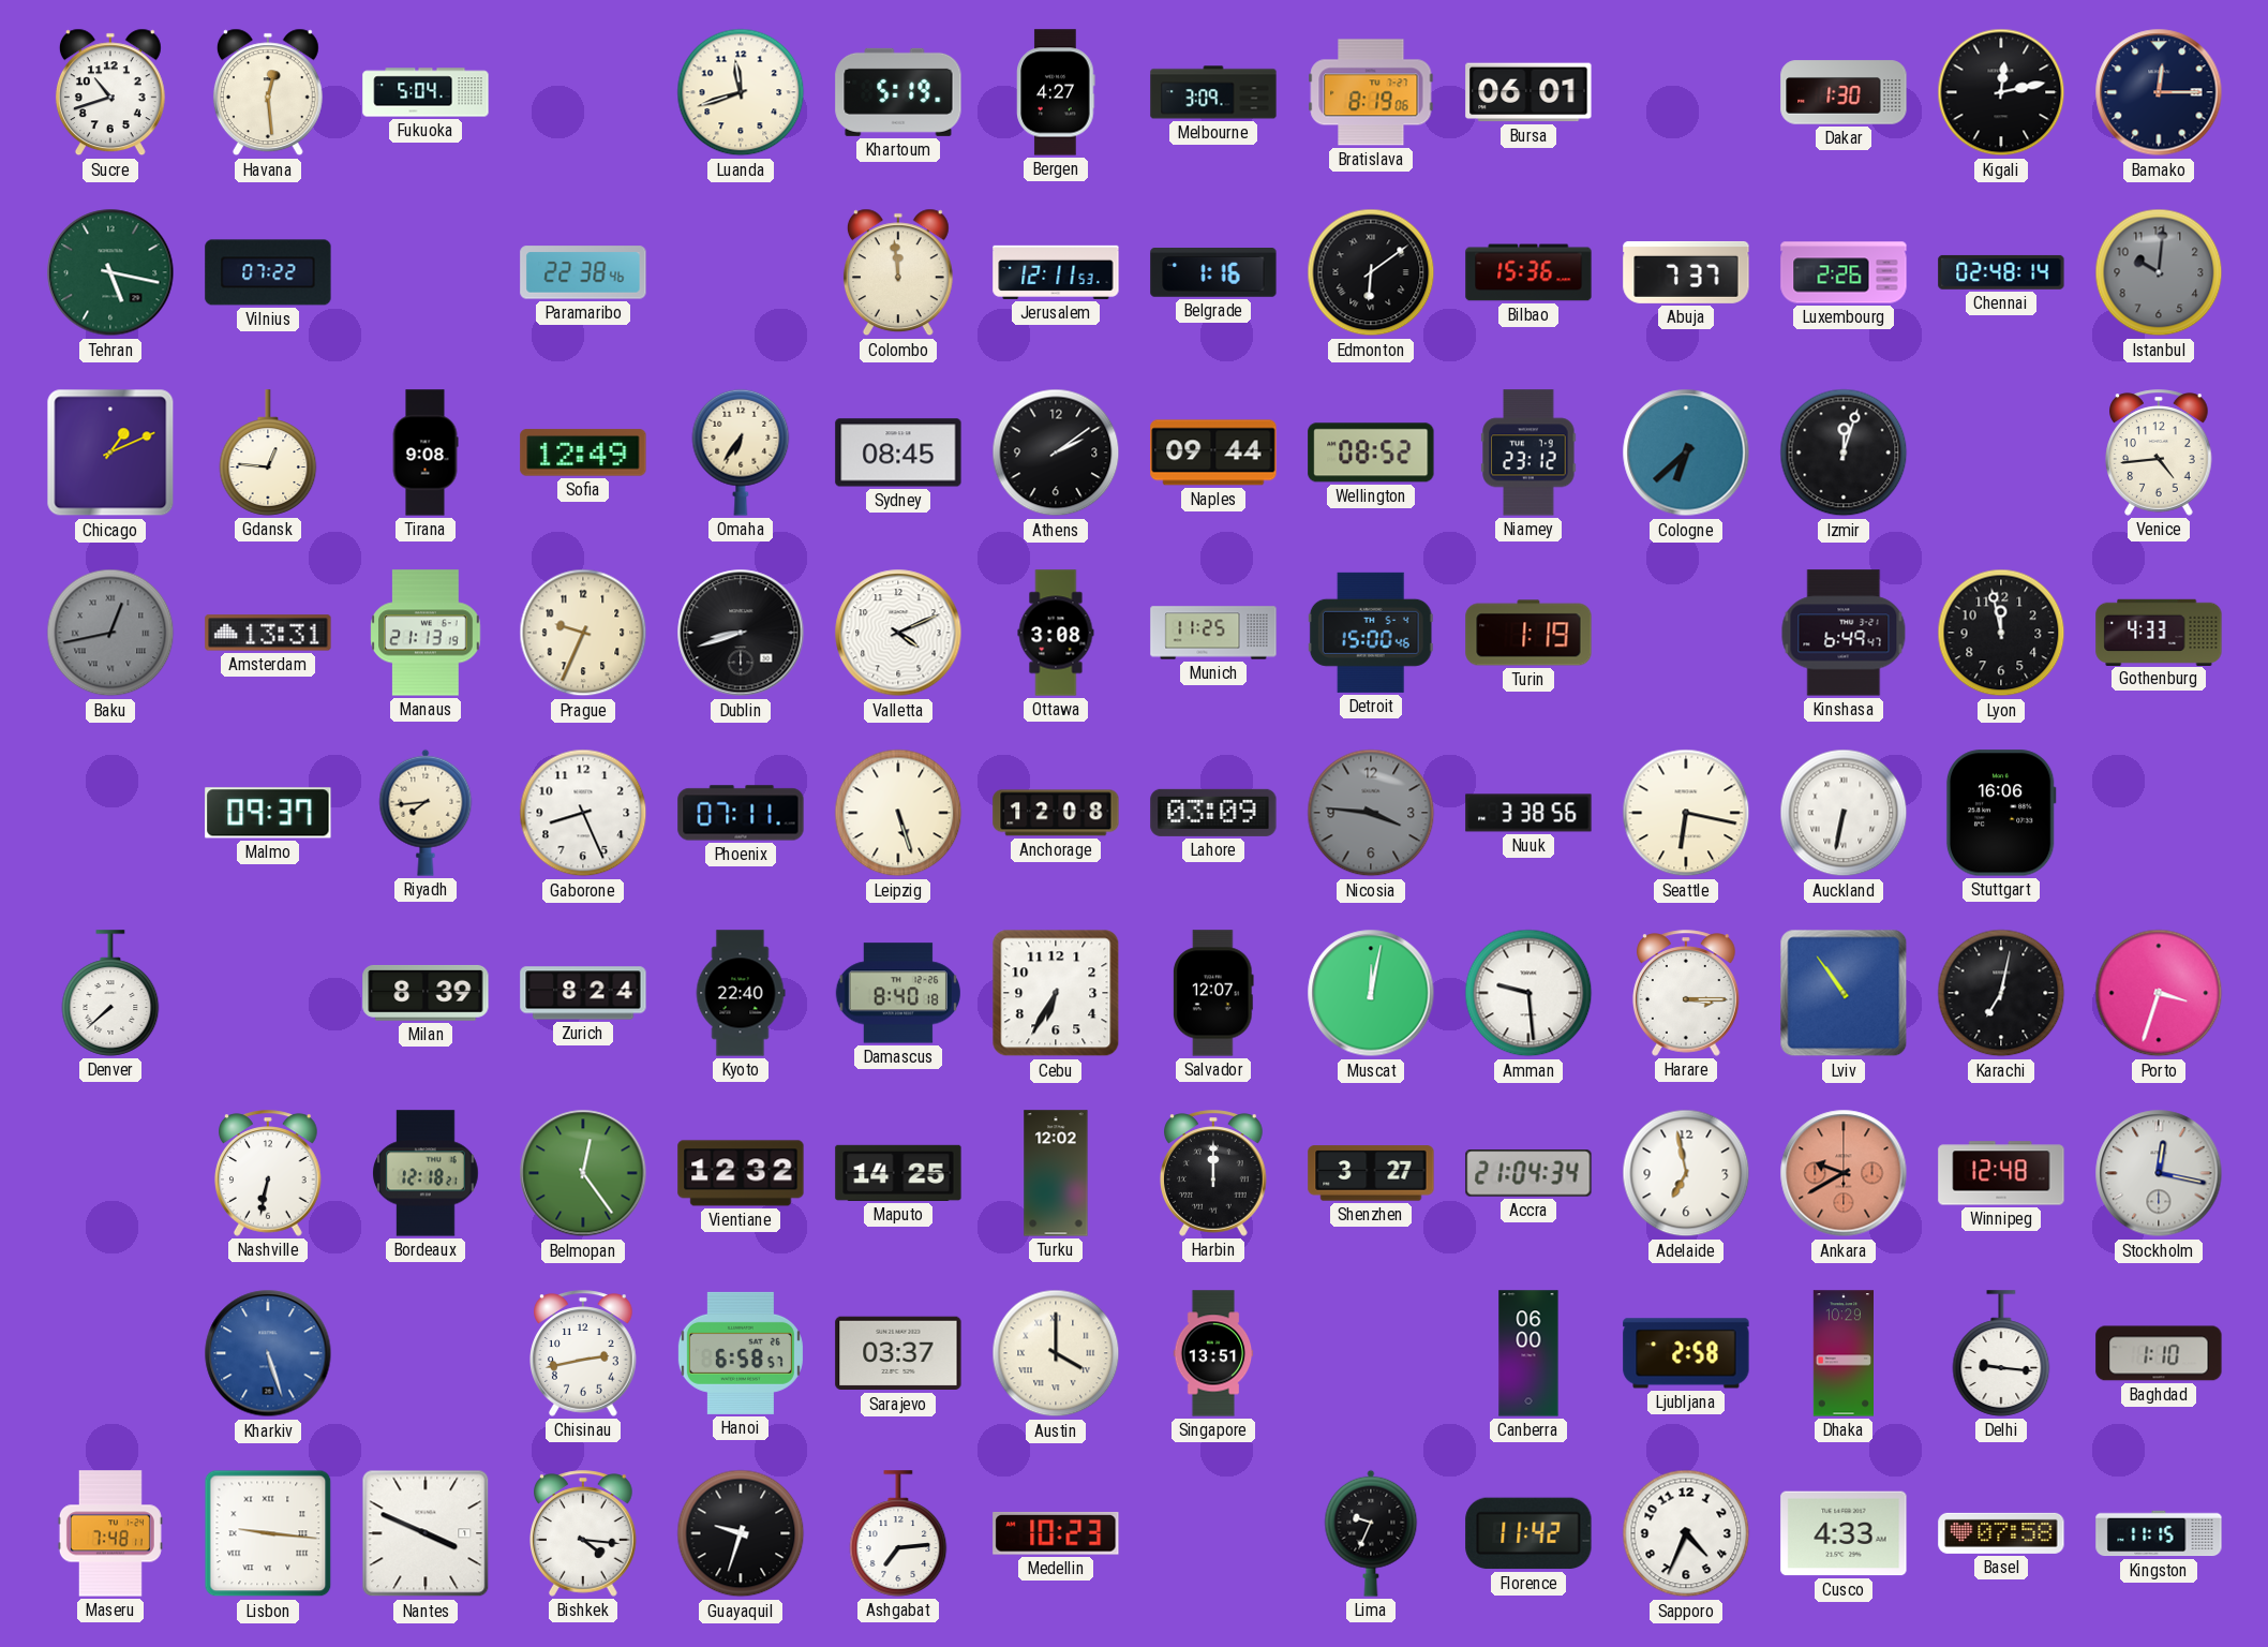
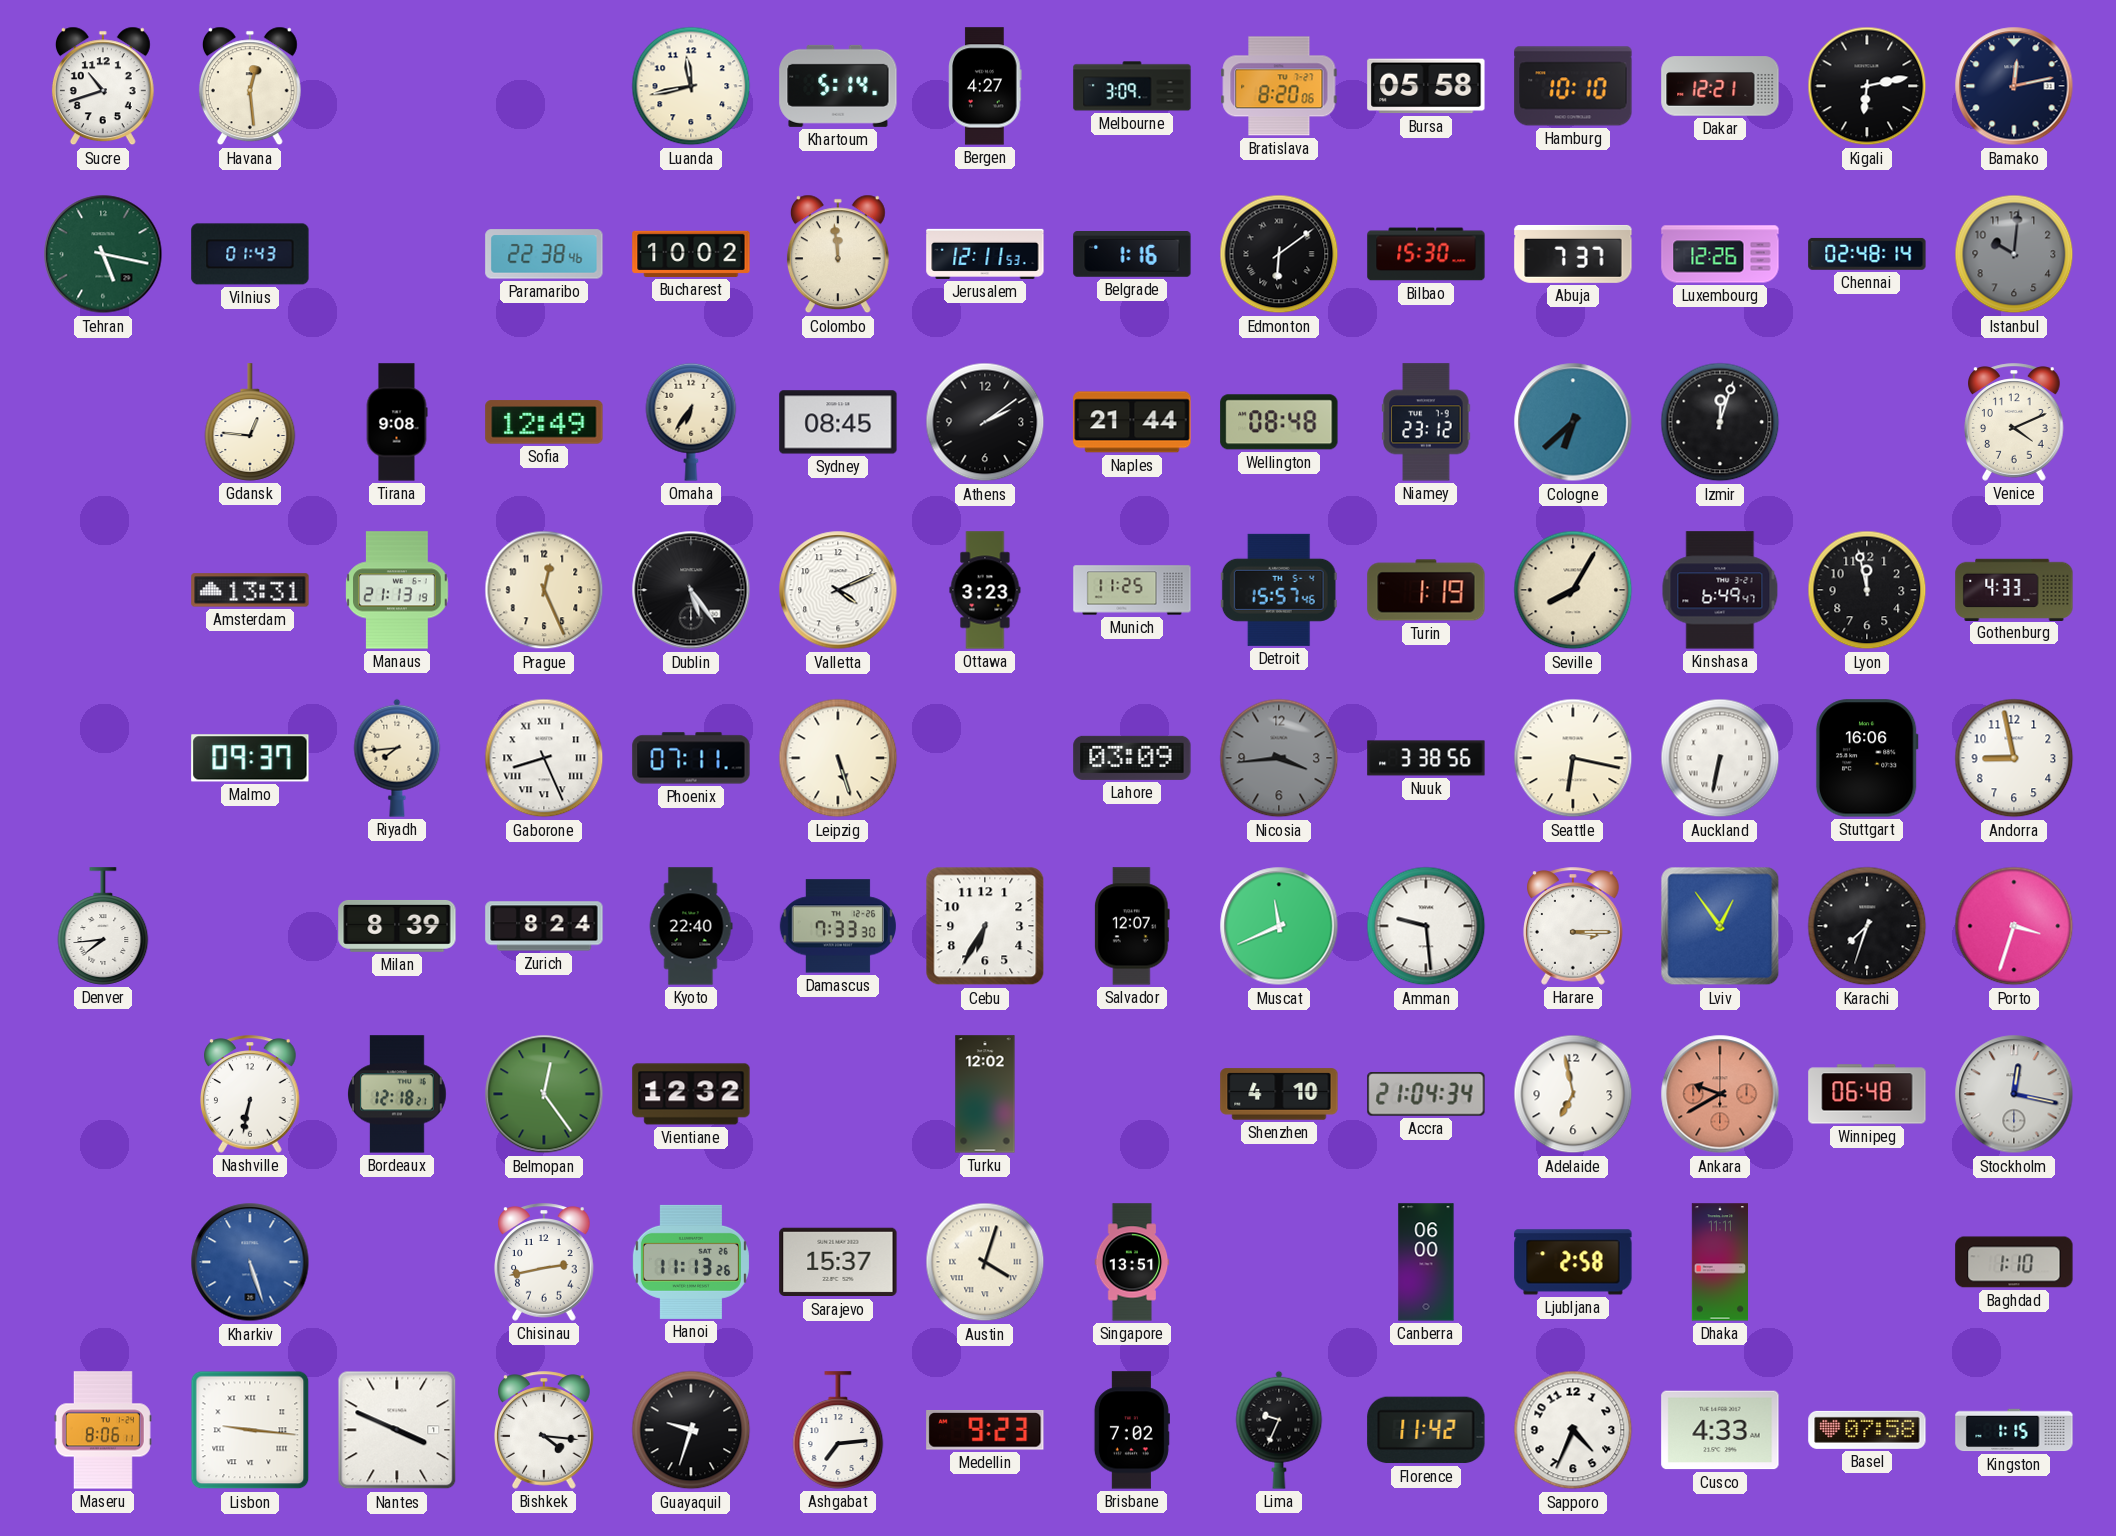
Fukuoka: 5:04 -> none
Luanda: 11:42 -> 11:43
Khartoum: 5:19 -> 5:14
Bratislava: 8:19 -> 8:20
Bursa: 06:01 -> 05:58
Hamburg: none -> 10:10
Dakar: 1:30 -> 12:21
Kigali: 12:13 -> 6:13
Bamako: 12:15 -> 12:13
Vilnius: 07:22 -> 01:43
Bucharest: none -> 10:02
Bilbao: 15:36 -> 15:30
Luxembourg: 2:26 -> 12:26
Chicago: 1:11 -> none
Naples: 09:44 -> 21:44
Wellington: 08:52 -> 08:48
Venice: 4:44 -> 4:11
Baku: 12:43 -> none
Prague: 9:34 -> 12:26
Dublin: 8:42 -> 5:24
Ottawa: 3:08 -> 3:23
Detroit: 15:00 -> 15:57
Seville: none -> 8:05
Gaborone numerals: Arabic -> Roman
Anchorage: 12:08 -> none
Nicosia: 3:46 -> 3:44
Andorra: none -> 8:58
Denver: 7:38 -> 7:44
Damascus: 8:40 -> 7:33
Muscat: 12:02 -> 11:41
Lviv: 10:54 -> 12:54
Karachi: 7:02 -> 7:33
Maputo: 14:25 -> none
Harbin: 12:00 -> none
Shenzhen: 3:27 -> 4:10
Winnipeg: 12:48 -> 06:48
Hanoi: 6:58 -> 11:13
Sarajevo: 03:37 -> 15:37
Austin: 4:00 -> 4:03
Dhaka: 10:29 -> 11:11
Delhi: 9:16 -> none
Maseru: 7:48 -> 8:06
Medellin: 10:23 -> 9:23
Brisbane: none -> 7:02
Kingston: 11:15 -> 1:15
